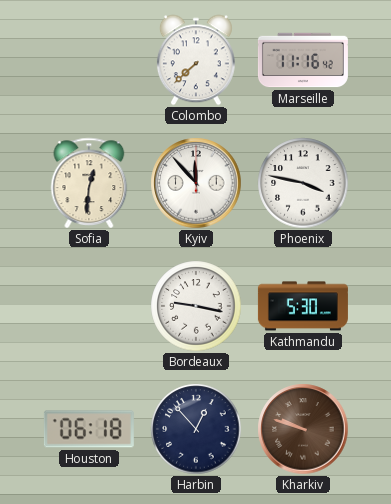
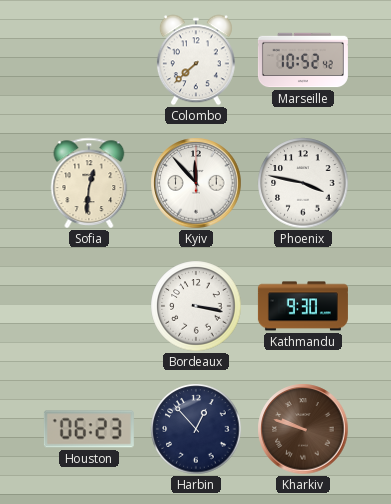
Marseille: 11:16 -> 10:52
Bordeaux: 9:17 -> 3:17
Kathmandu: 5:30 -> 9:30
Houston: 06:18 -> 06:23
